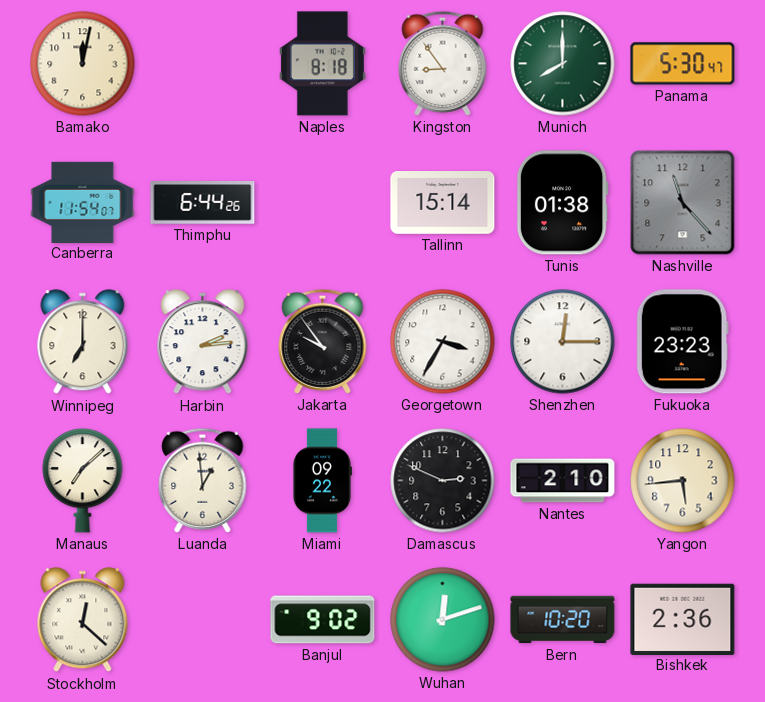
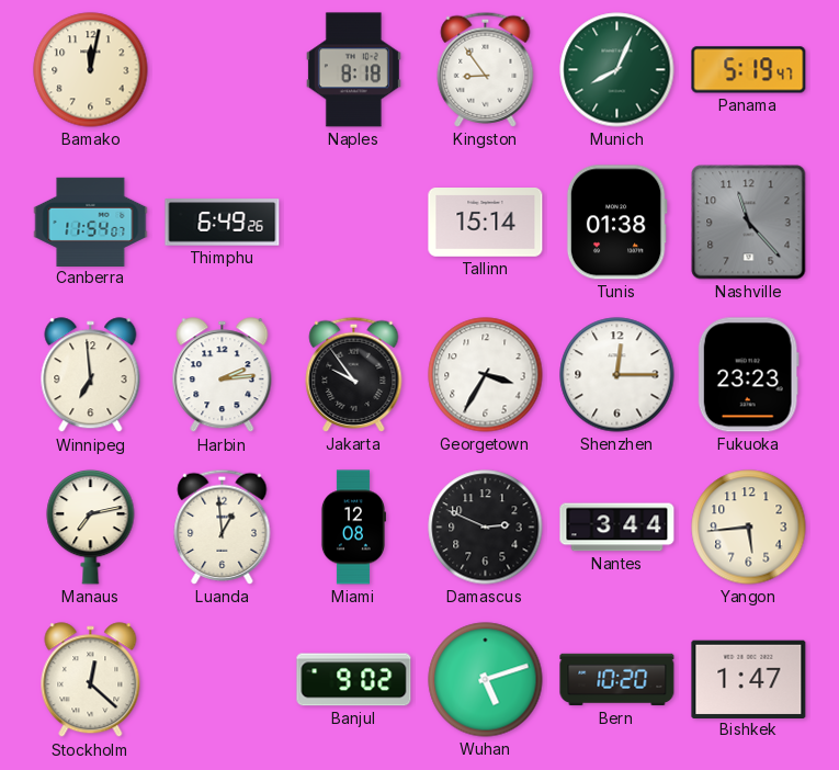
Munich: 8:00 -> 8:04
Panama: 5:30 -> 5:19
Thimphu: 6:44 -> 6:49
Winnipeg: 7:00 -> 6:59
Manaus: 7:08 -> 7:13
Miami: 09:22 -> 12:08
Nantes: 2:10 -> 3:44
Wuhan: 12:12 -> 5:12
Bishkek: 2:36 -> 1:47
